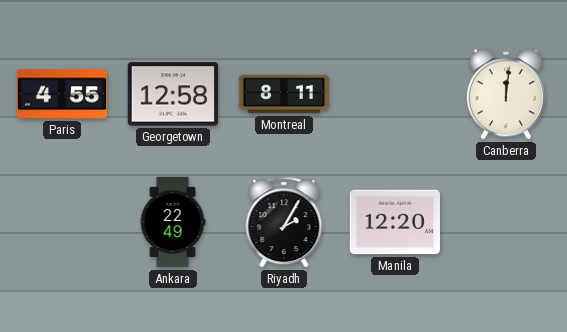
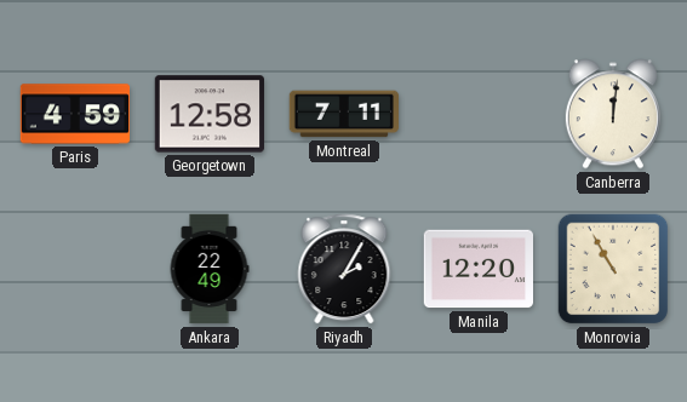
Paris: 4:55 -> 4:59
Montreal: 8:11 -> 7:11
Monrovia: none -> 10:55
